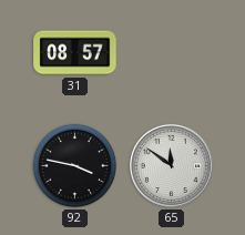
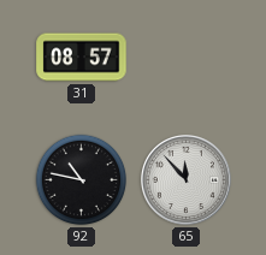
92: 3:47 -> 10:47
65: 11:51 -> 11:53
